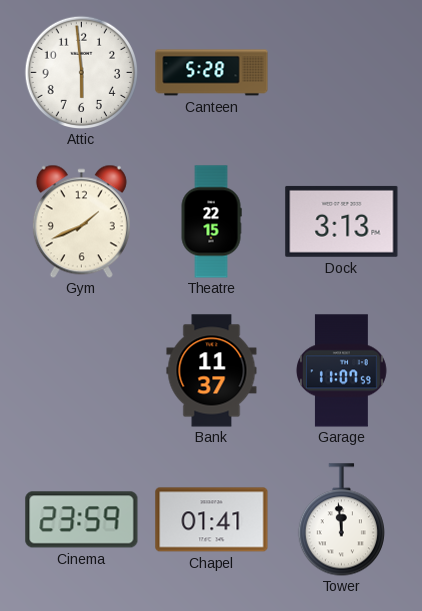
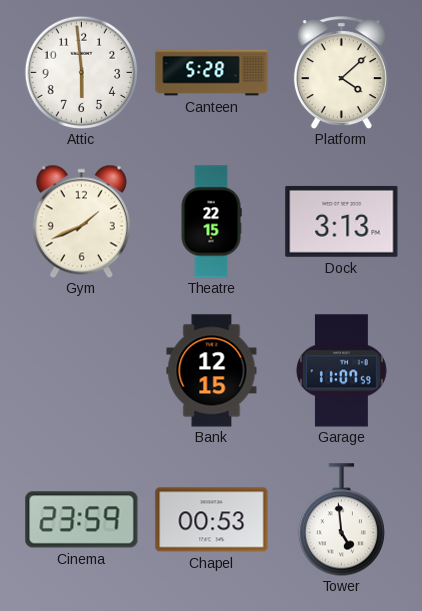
Platform: none -> 4:08
Bank: 11:37 -> 12:15
Chapel: 01:41 -> 00:53
Tower: 11:59 -> 4:59
